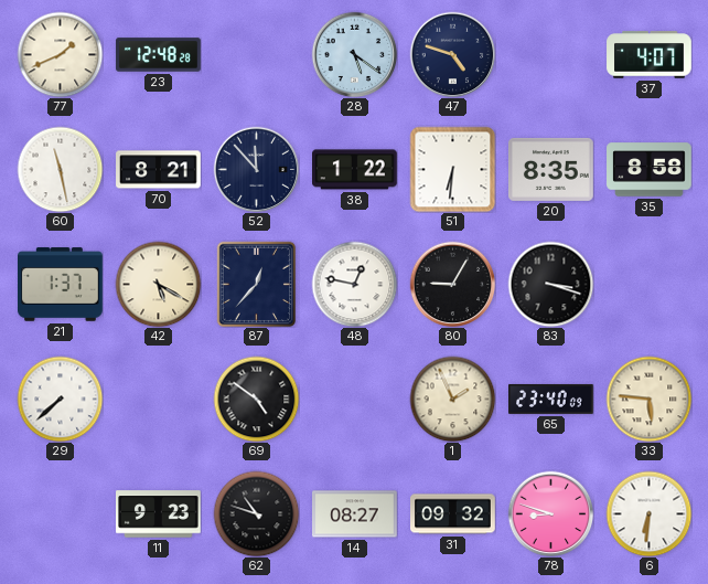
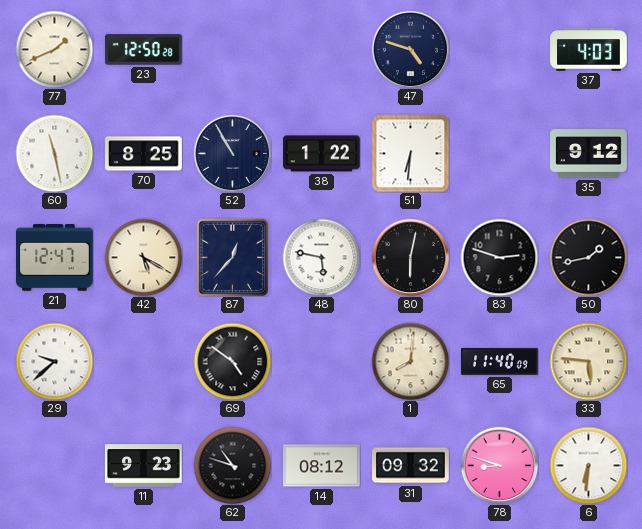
23: 12:48 -> 12:50
28: 5:21 -> none
37: 4:07 -> 4:03
70: 8:21 -> 8:25
52: 11:53 -> 10:55
20: 8:35 -> none
35: 8:58 -> 9:12
21: 1:37 -> 12:47
48: 12:47 -> 5:47
80: 9:05 -> 6:02
83: 3:18 -> 2:48
50: none -> 1:43
29: 7:38 -> 9:38
1: 1:56 -> 8:01
65: 23:40 -> 11:40
14: 08:27 -> 08:12
